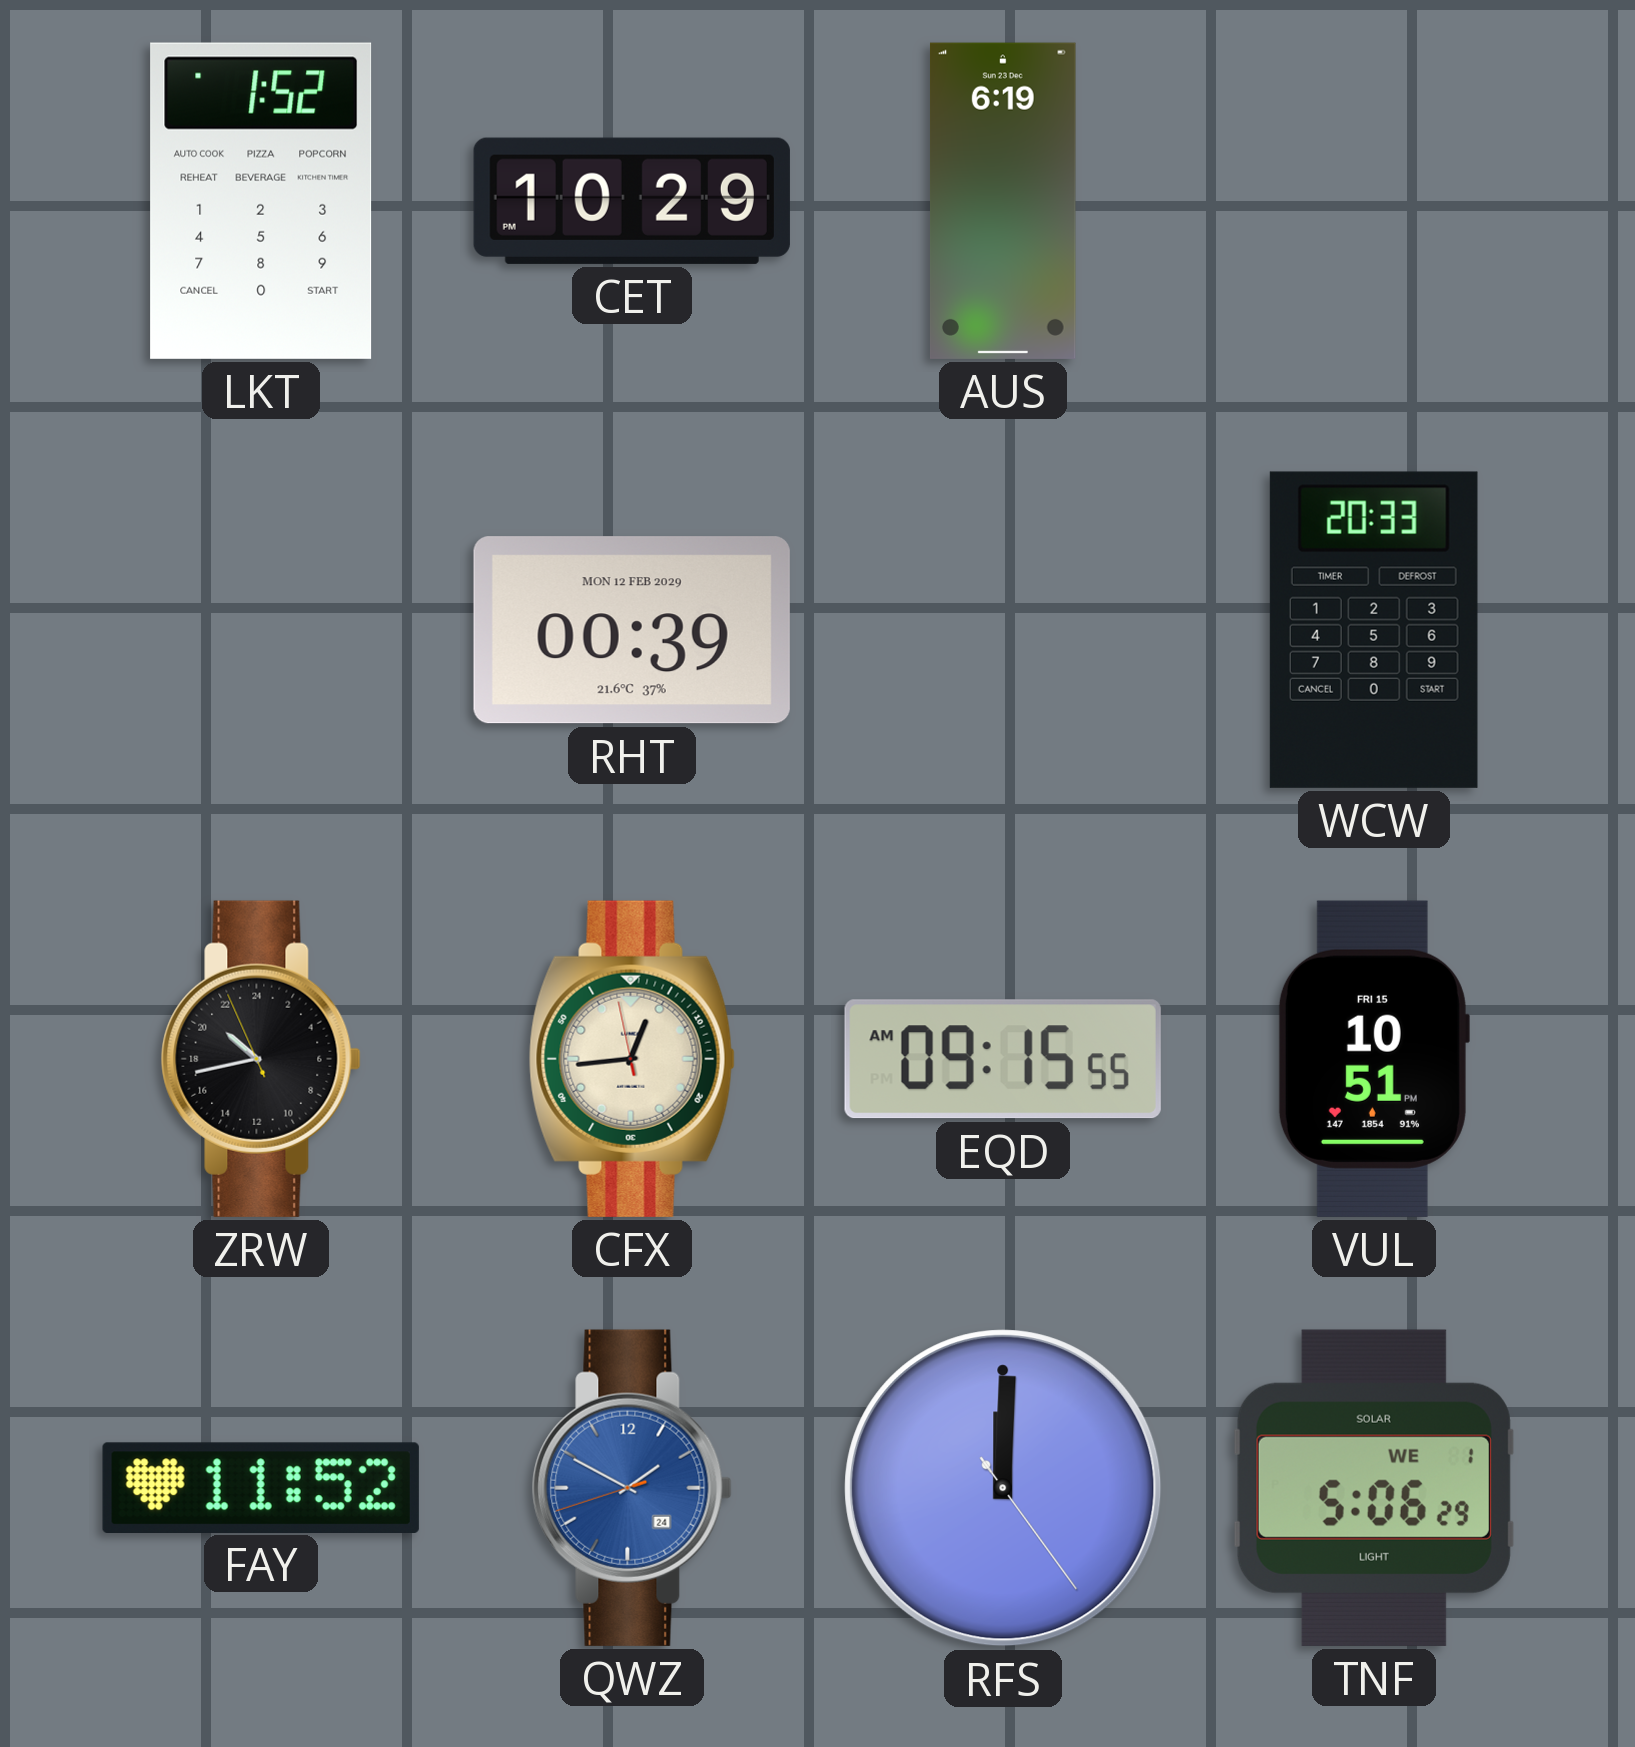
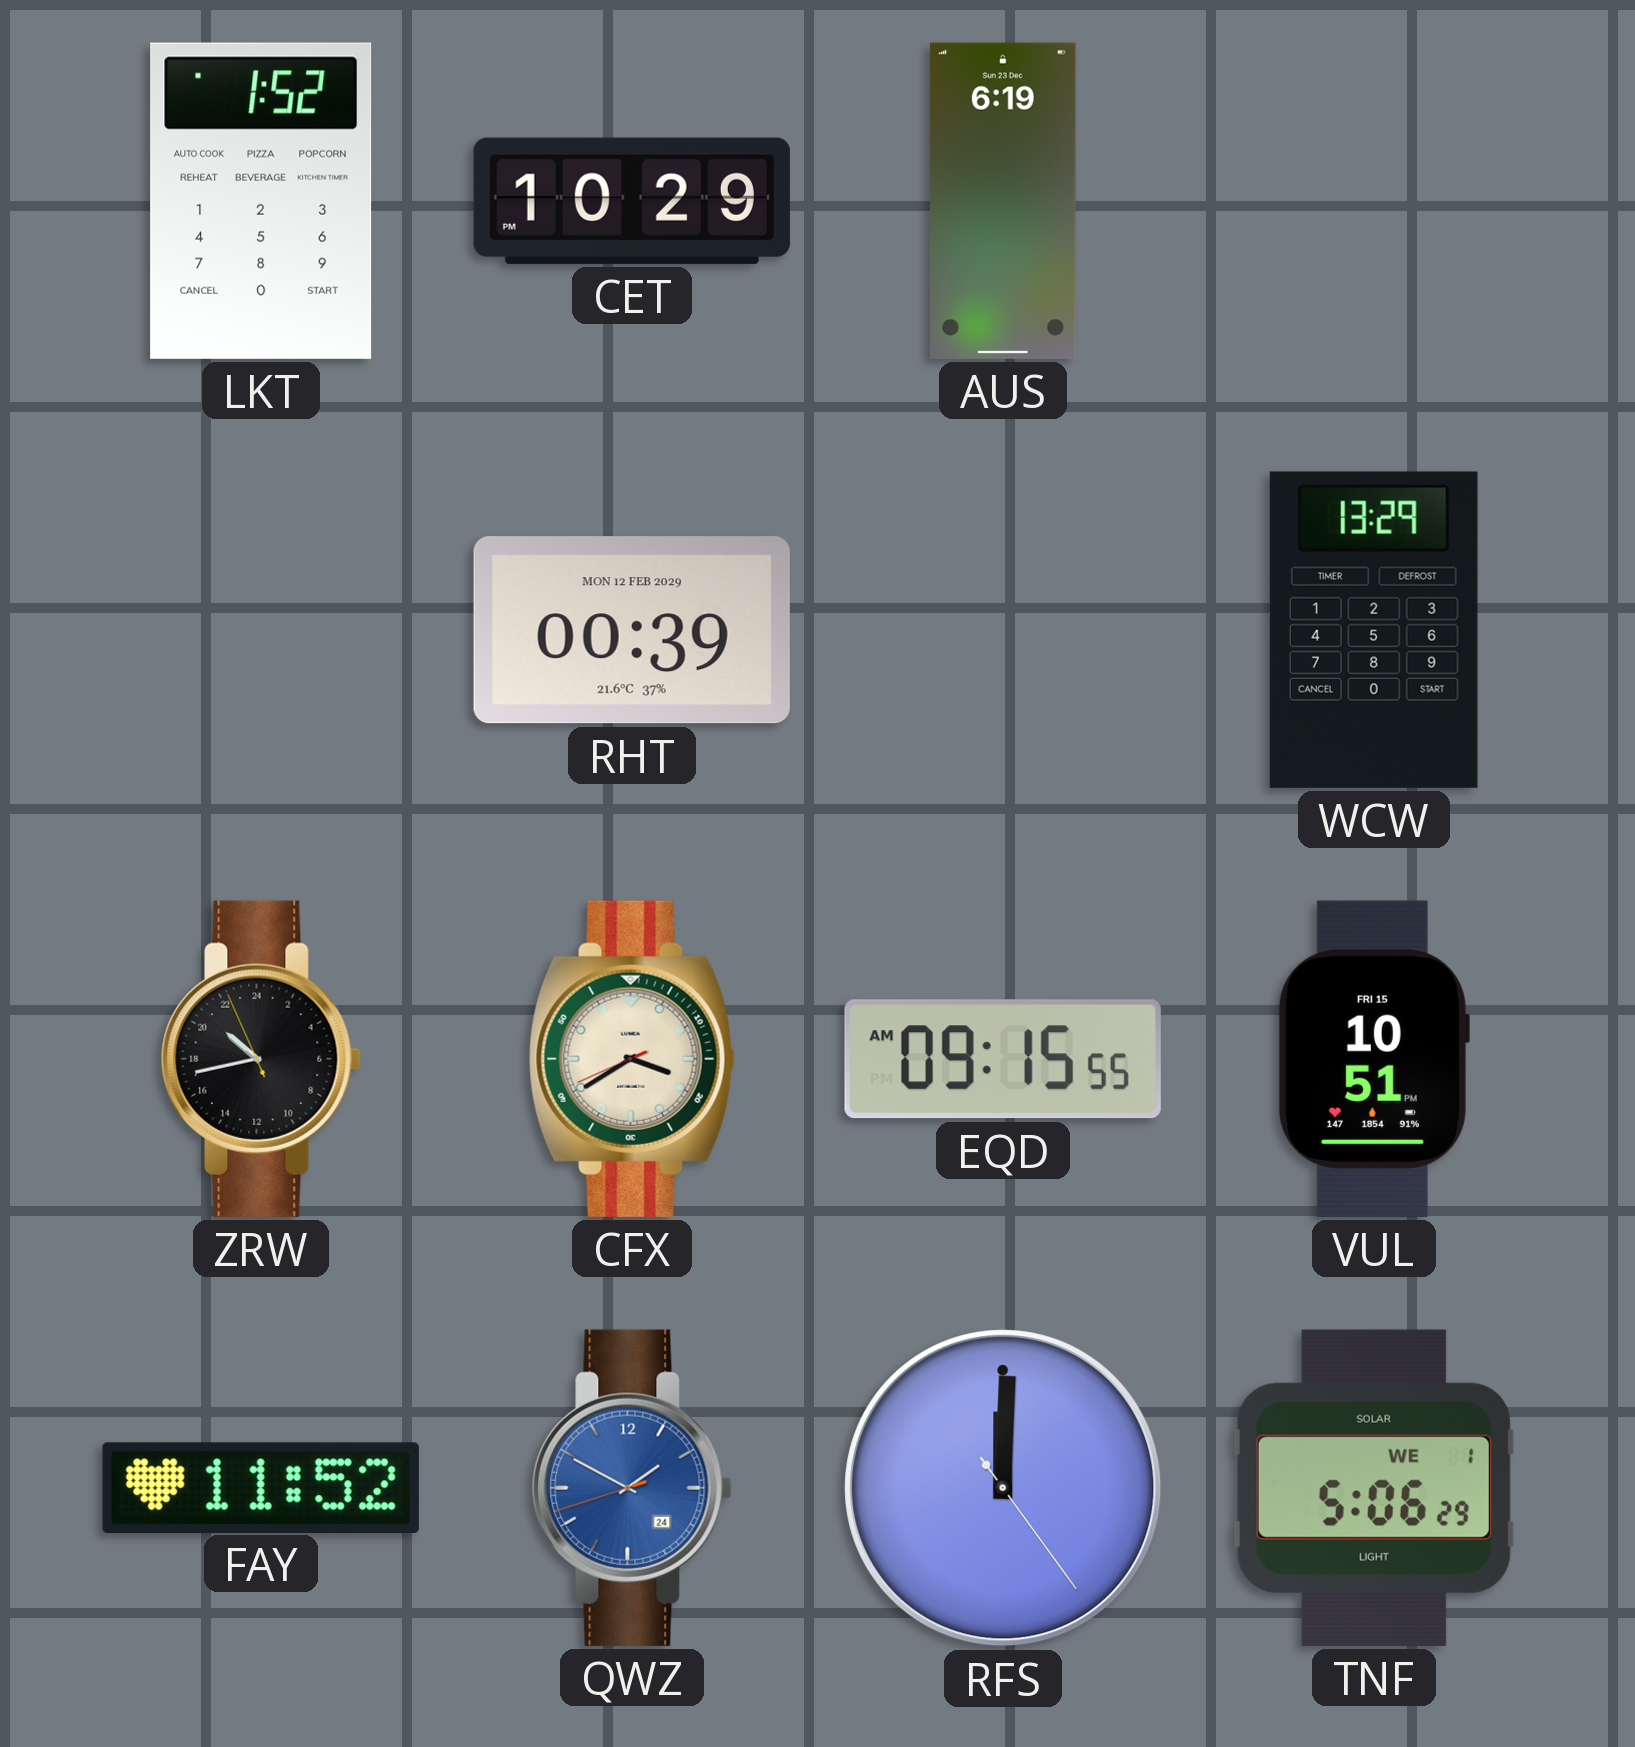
WCW: 20:33 -> 13:29
CFX: 12:43 -> 3:39
